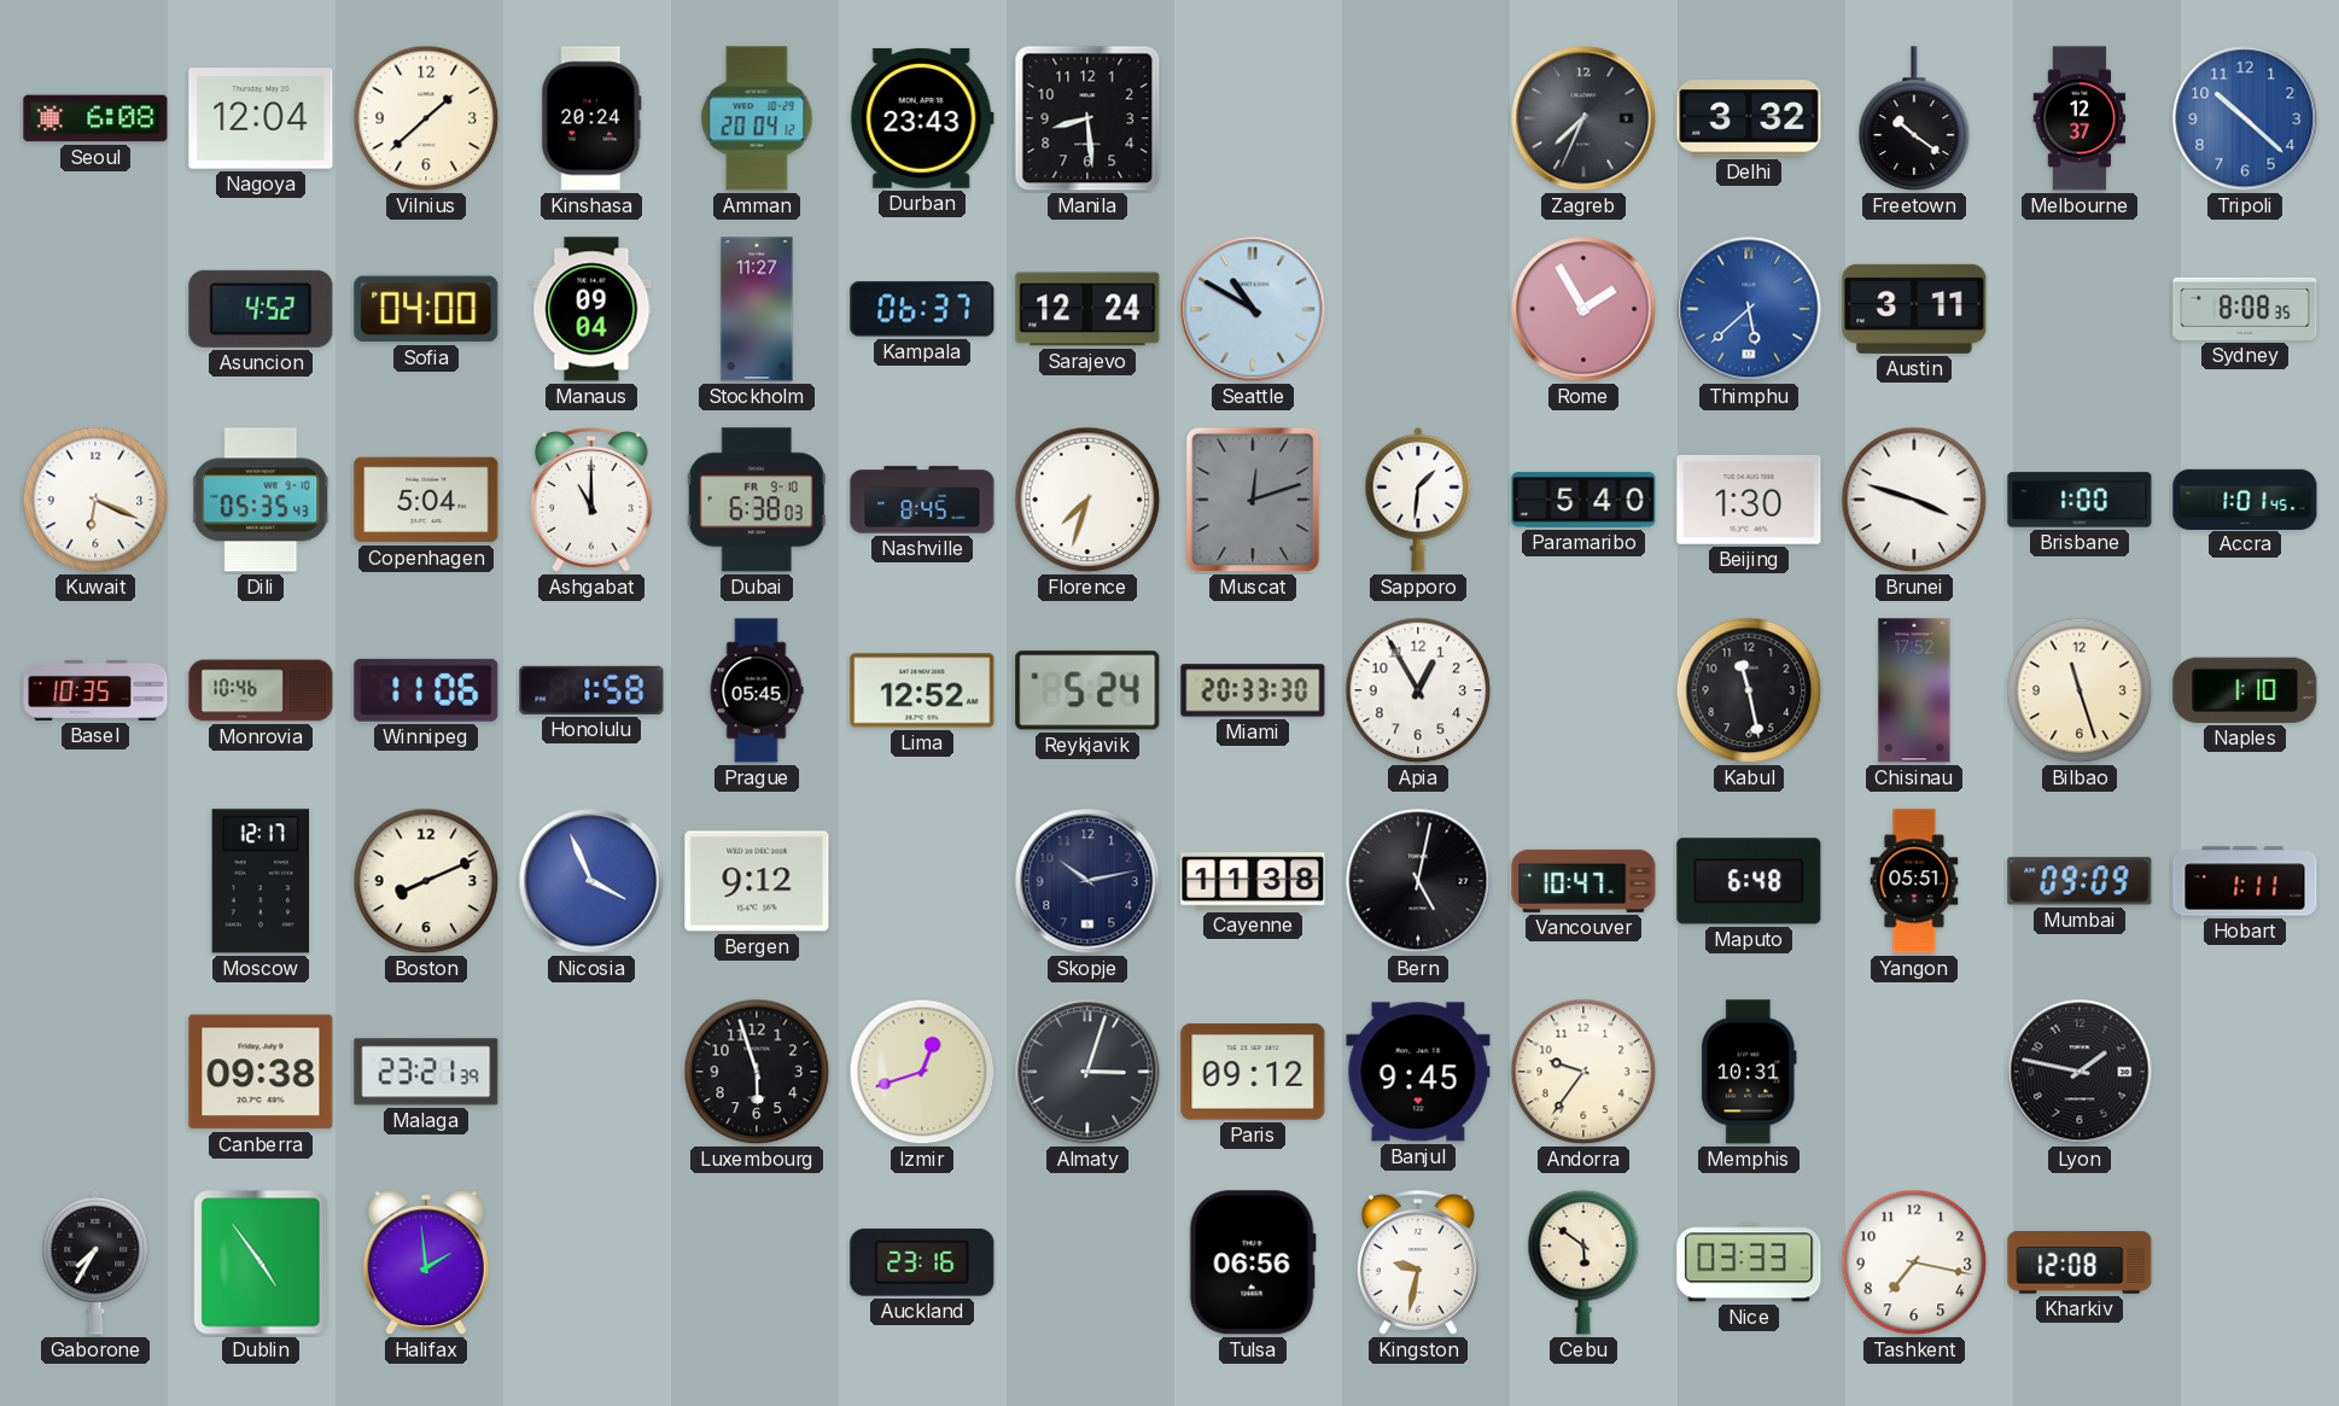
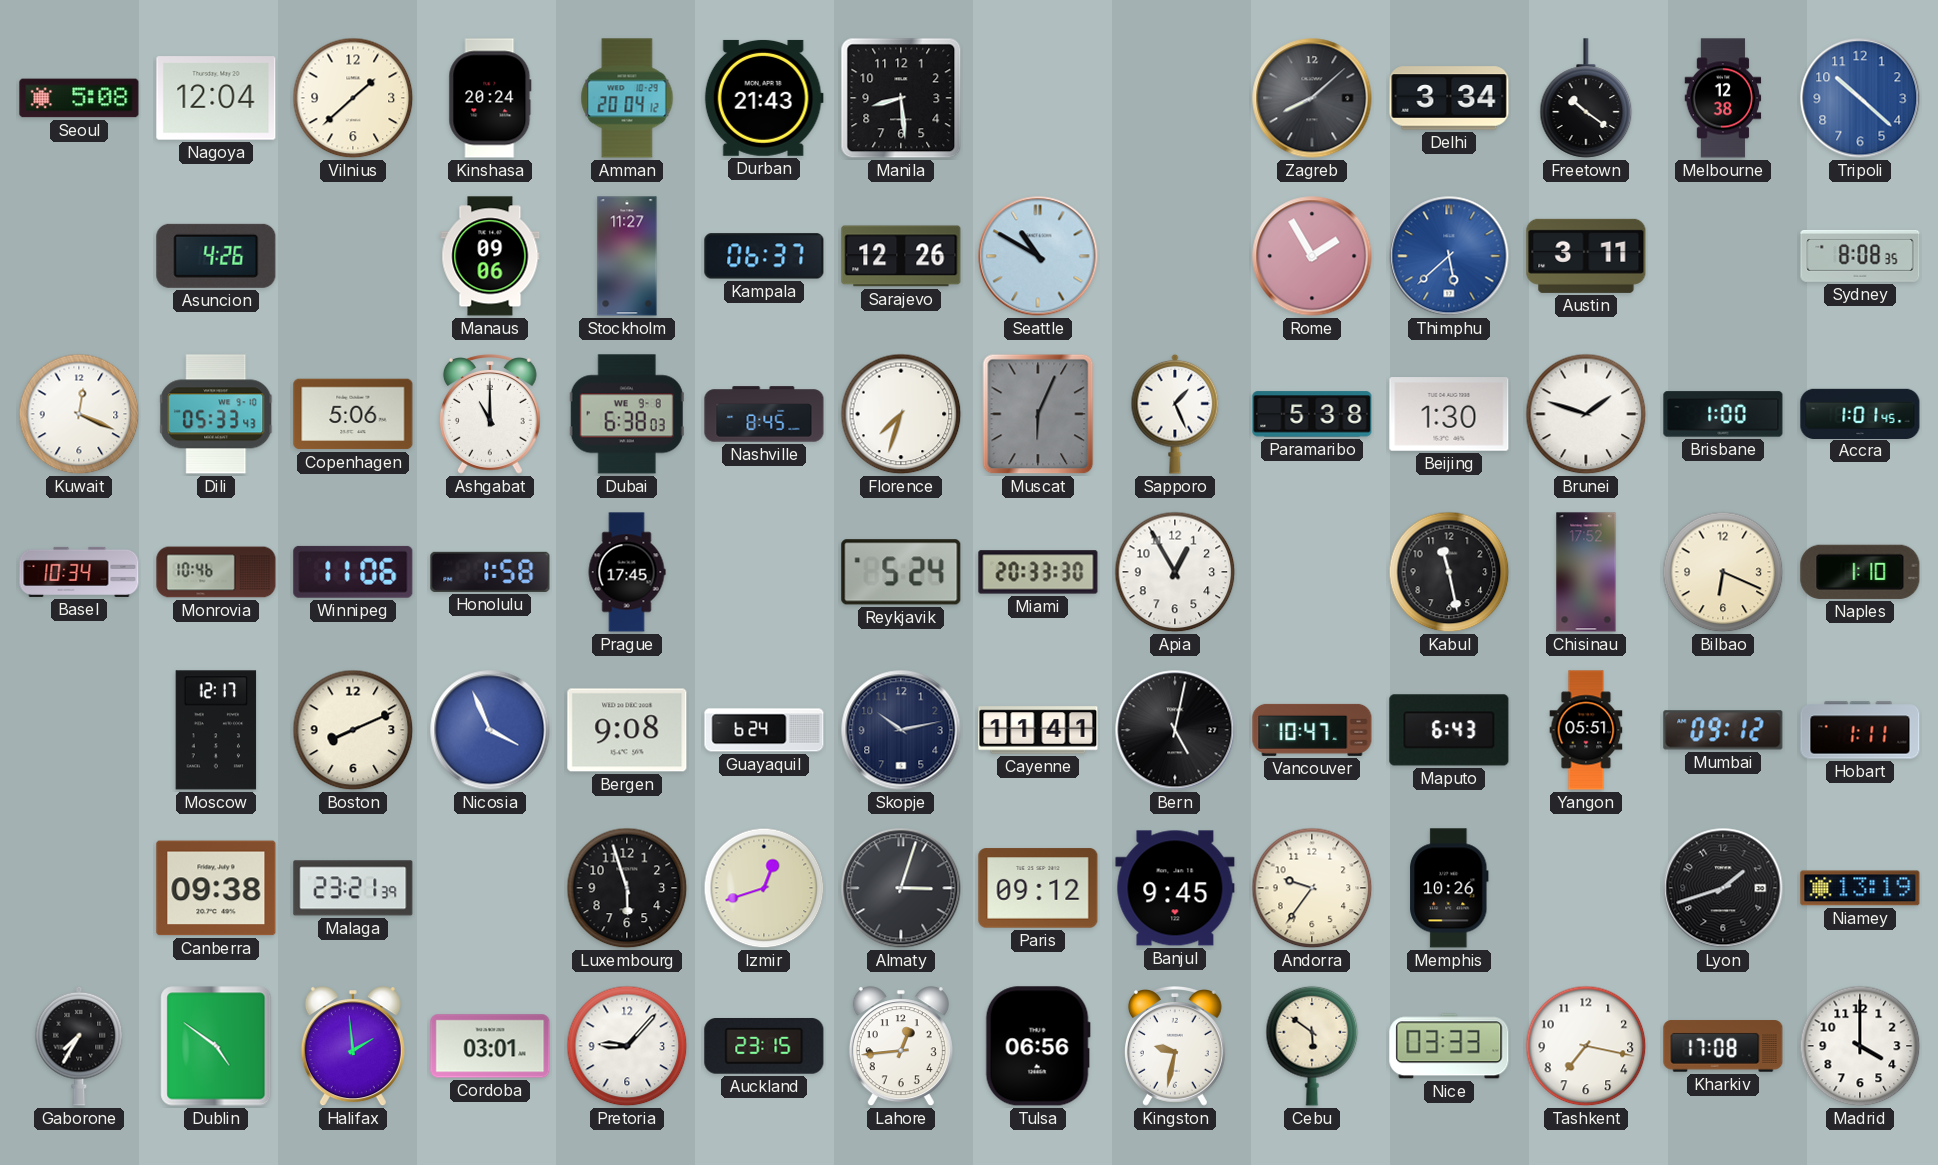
Seoul: 6:08 -> 5:08
Durban: 23:43 -> 21:43
Zagreb: 7:34 -> 8:08
Delhi: 3:32 -> 3:34
Melbourne: 12:37 -> 12:38
Asuncion: 4:52 -> 4:26
Sofia: 04:00 -> none
Manaus: 09:04 -> 09:06
Sarajevo: 12:24 -> 12:26
Kuwait: 6:19 -> 12:19
Dili: 05:35 -> 05:33
Copenhagen: 5:04 -> 5:06
Dubai date: FR 9-10 -> WE 9-8
Muscat: 12:12 -> 6:04
Sapporo: 1:31 -> 1:26
Paramaribo: 5:40 -> 5:38
Brunei: 3:48 -> 1:48
Basel: 10:35 -> 10:34
Prague: 05:45 -> 17:45
Lima: 12:52 -> none
Bilbao: 11:27 -> 6:19
Bergen: 9:12 -> 9:08
Guayaquil: none -> 6:24
Cayenne: 11:38 -> 11:41
Maputo: 6:48 -> 6:43
Mumbai: 09:09 -> 09:12
Memphis: 10:31 -> 10:26
Lyon: 1:47 -> 1:42
Niamey: none -> 13:19
Dublin: 4:54 -> 4:51
Cordoba: none -> 03:01
Pretoria: none -> 9:07
Auckland: 23:16 -> 23:15
Lahore: none -> 12:44
Kharkiv: 12:08 -> 17:08
Madrid: none -> 4:00
